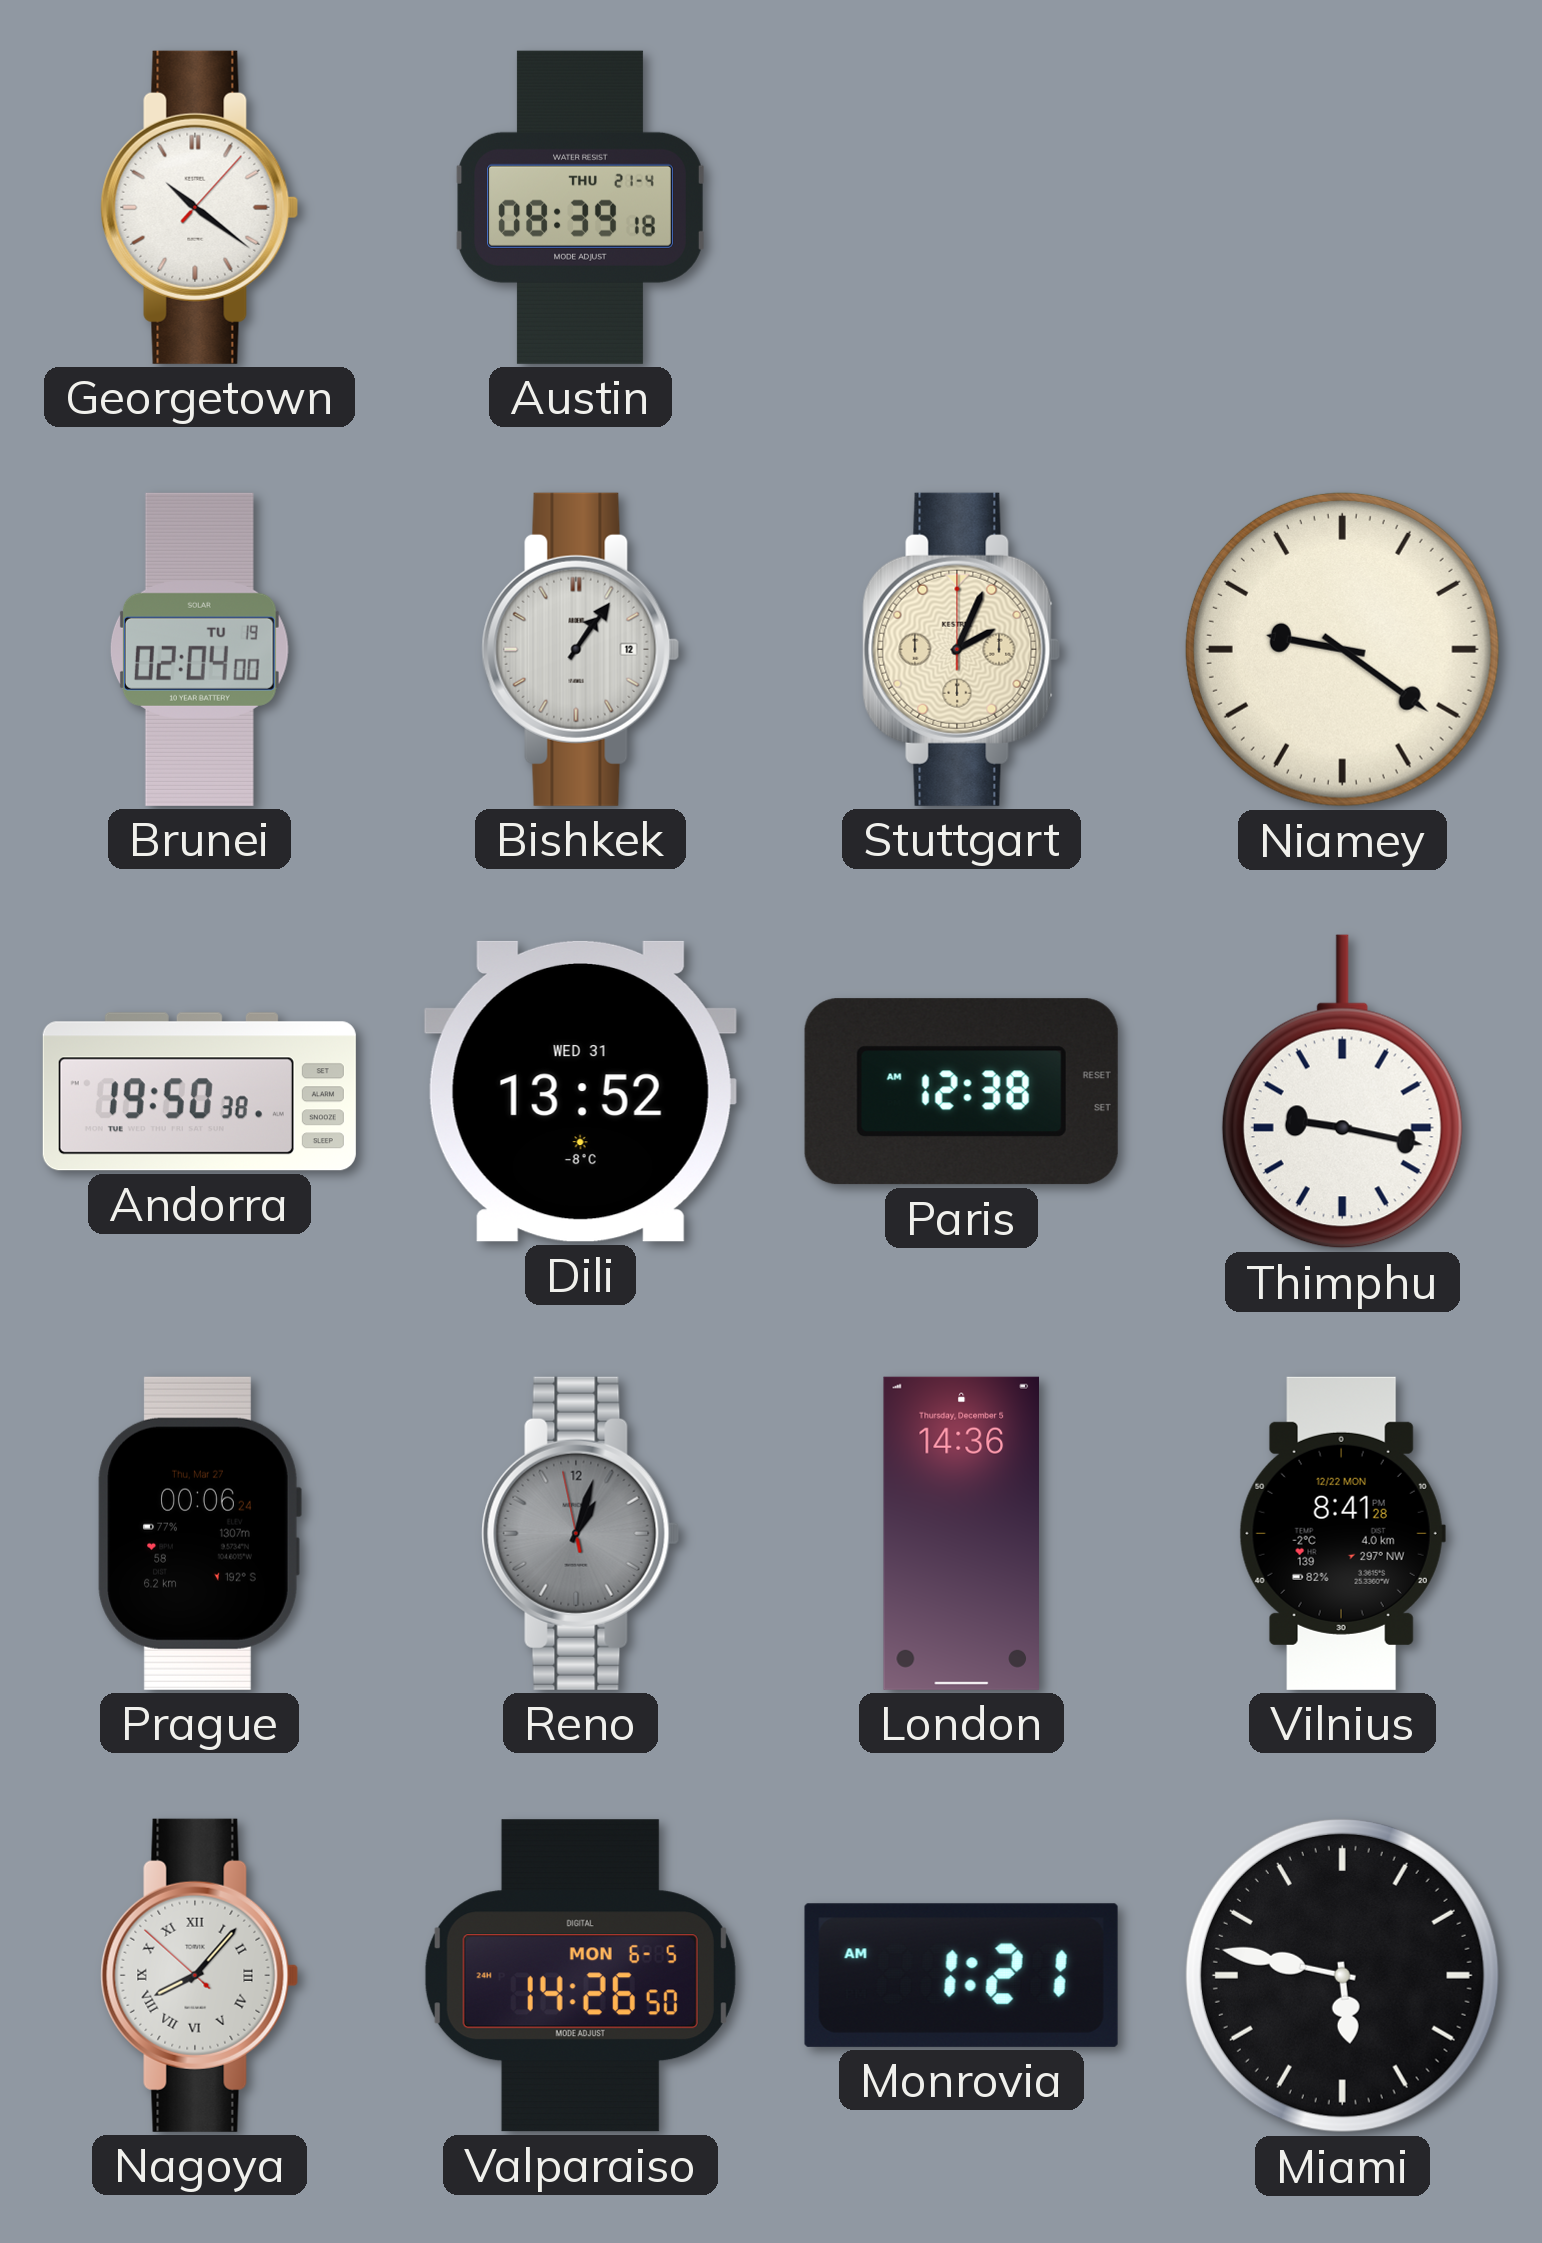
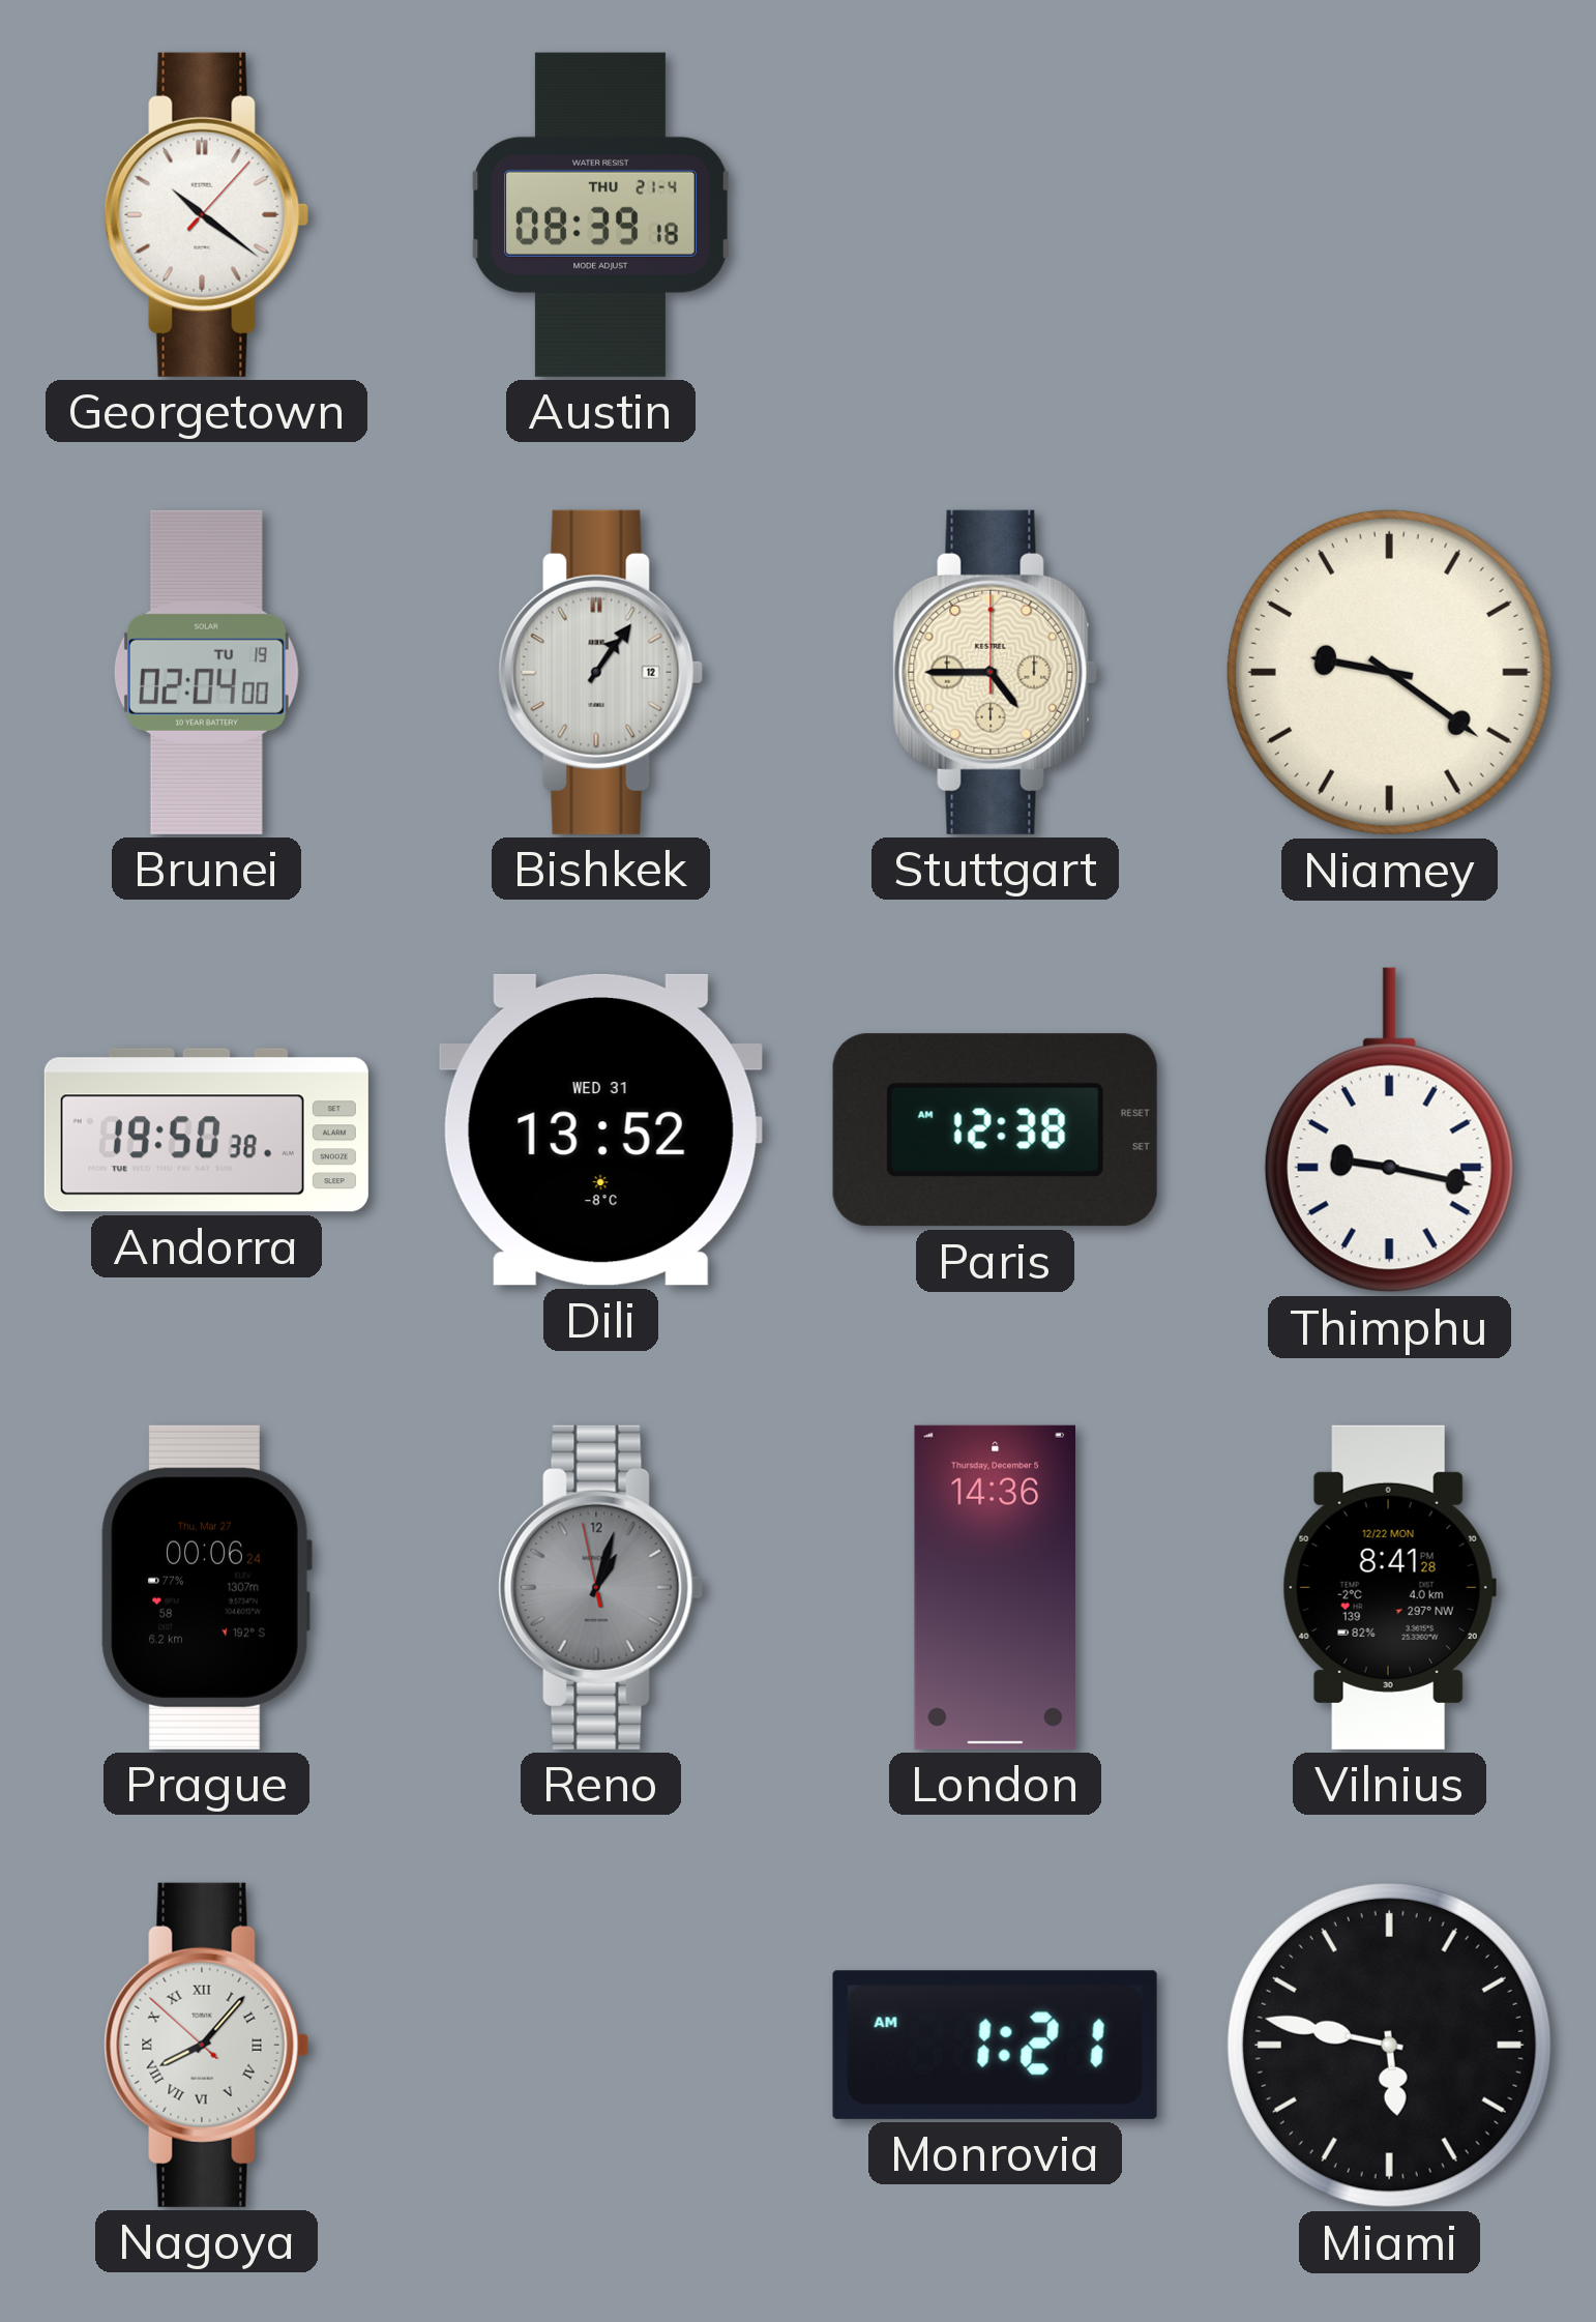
Stuttgart: 2:04 -> 4:45
Valparaiso: 14:26 -> none
